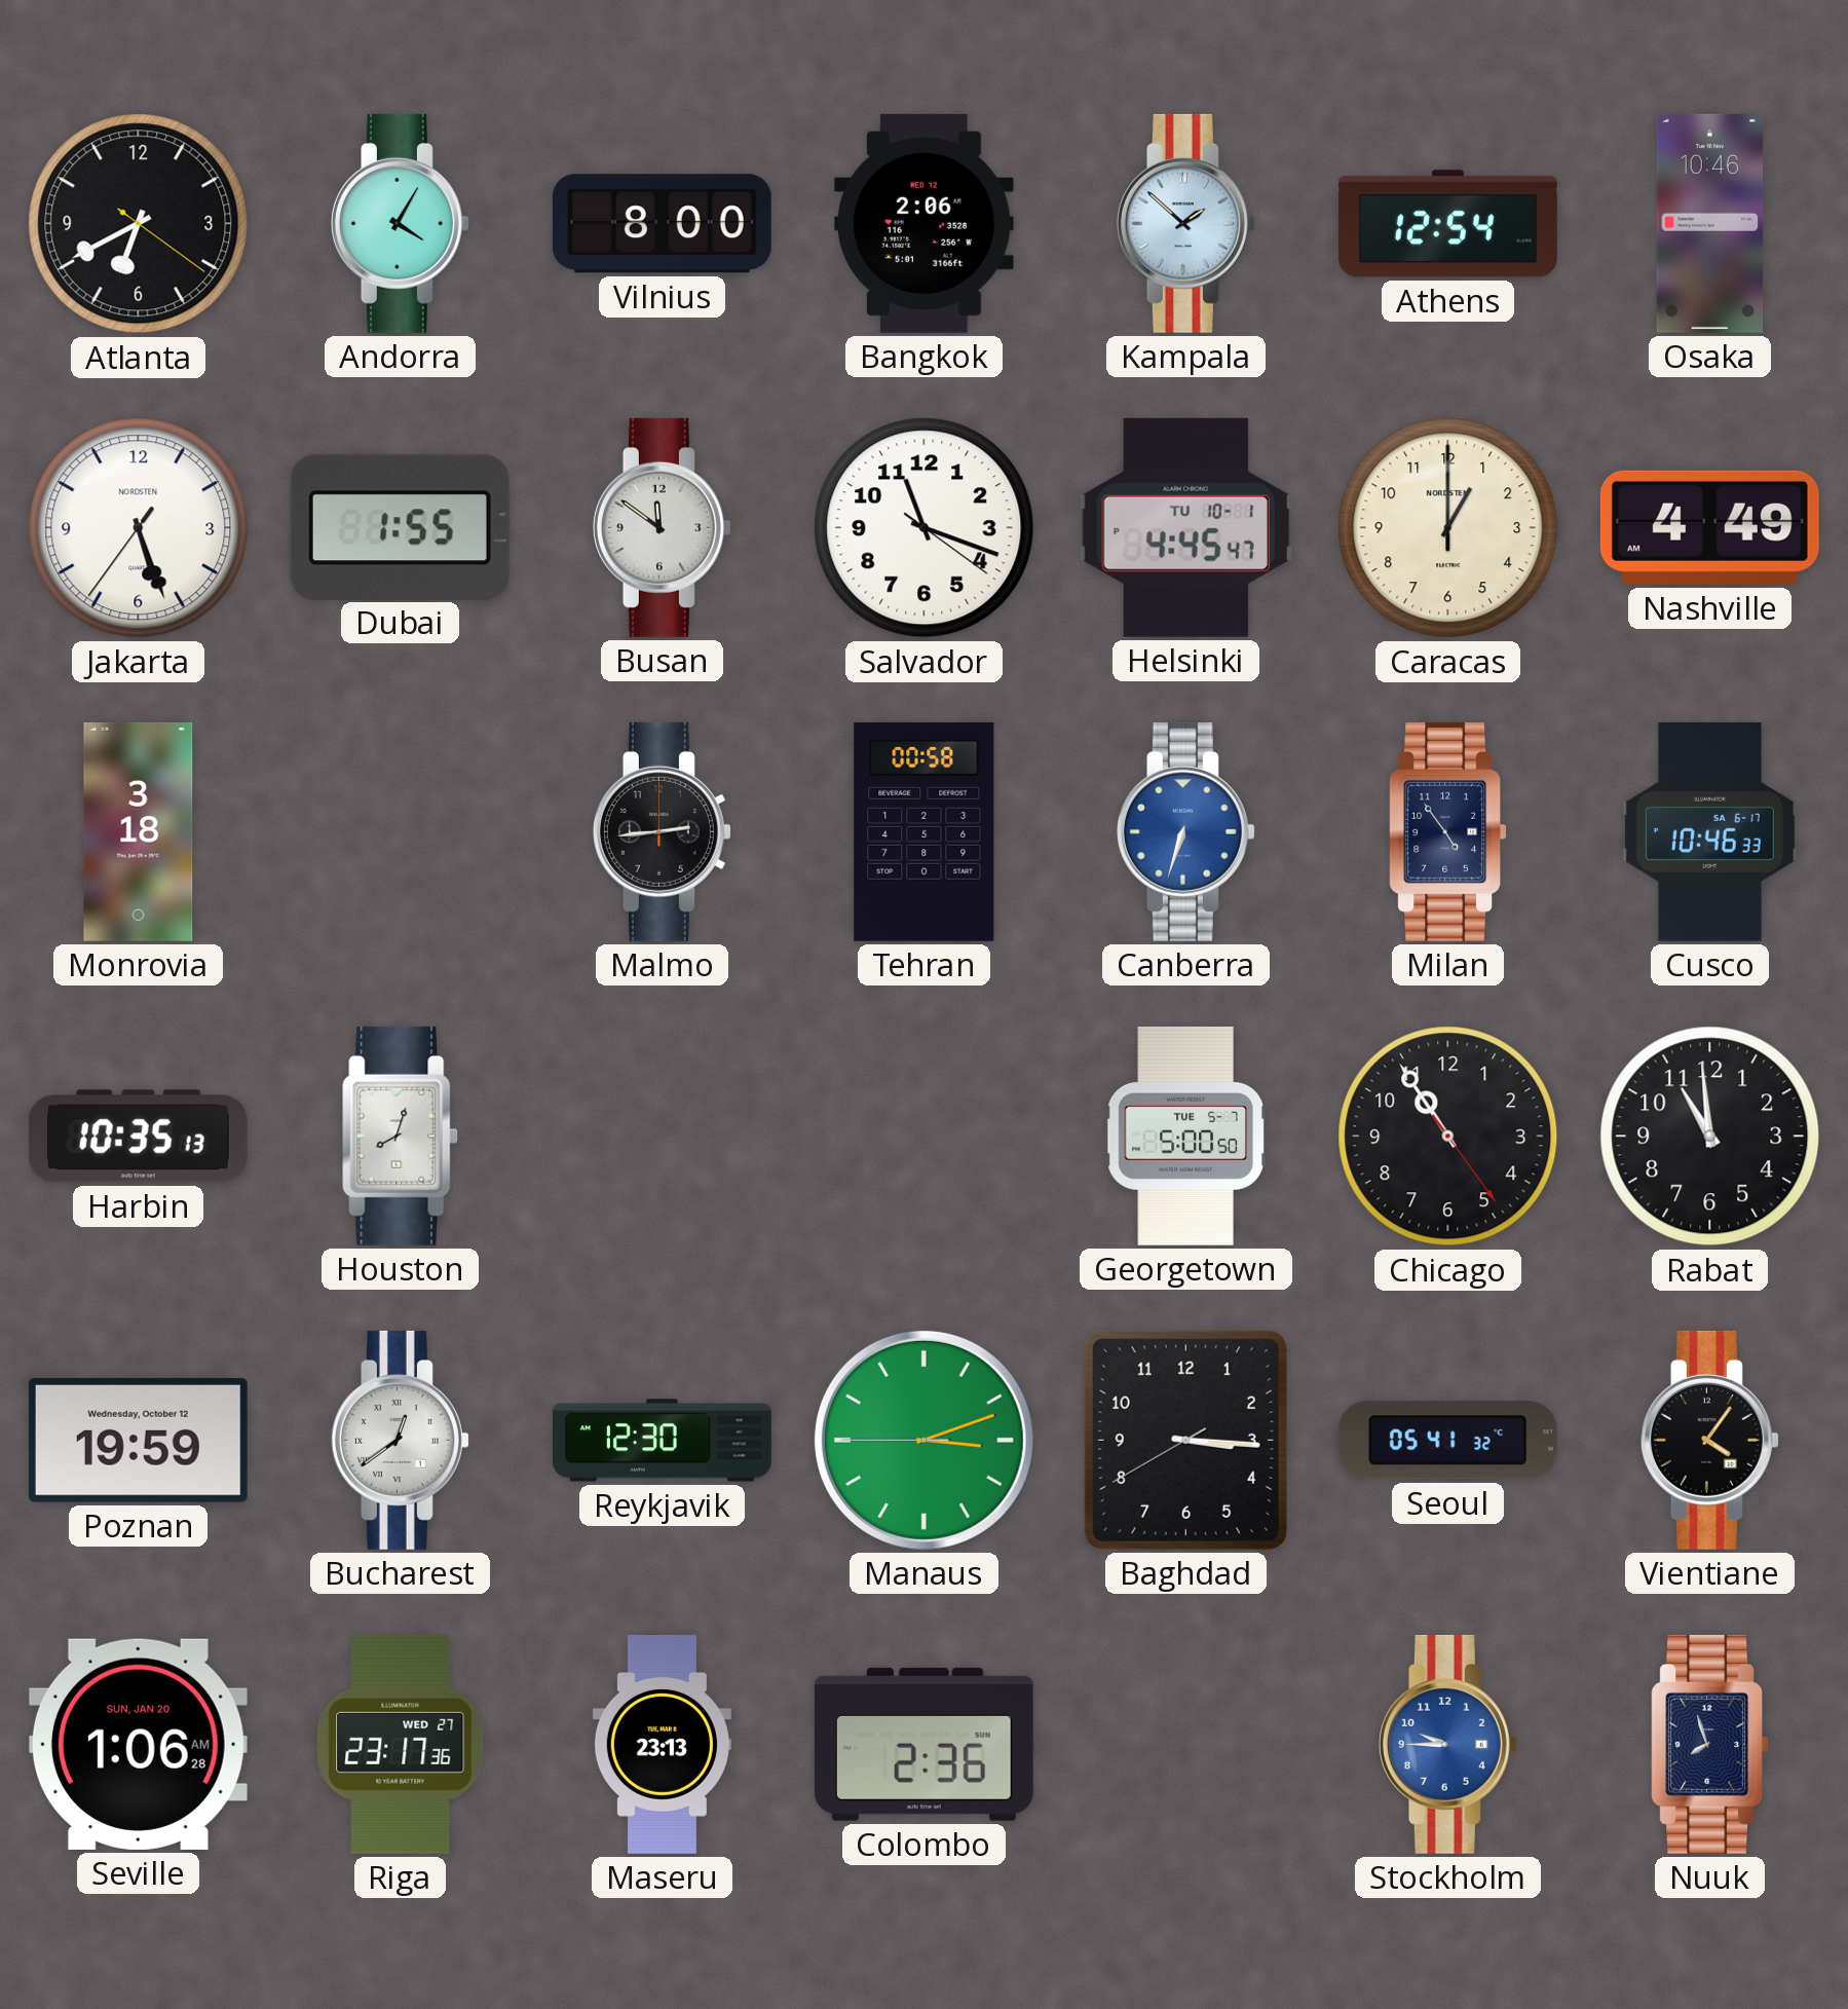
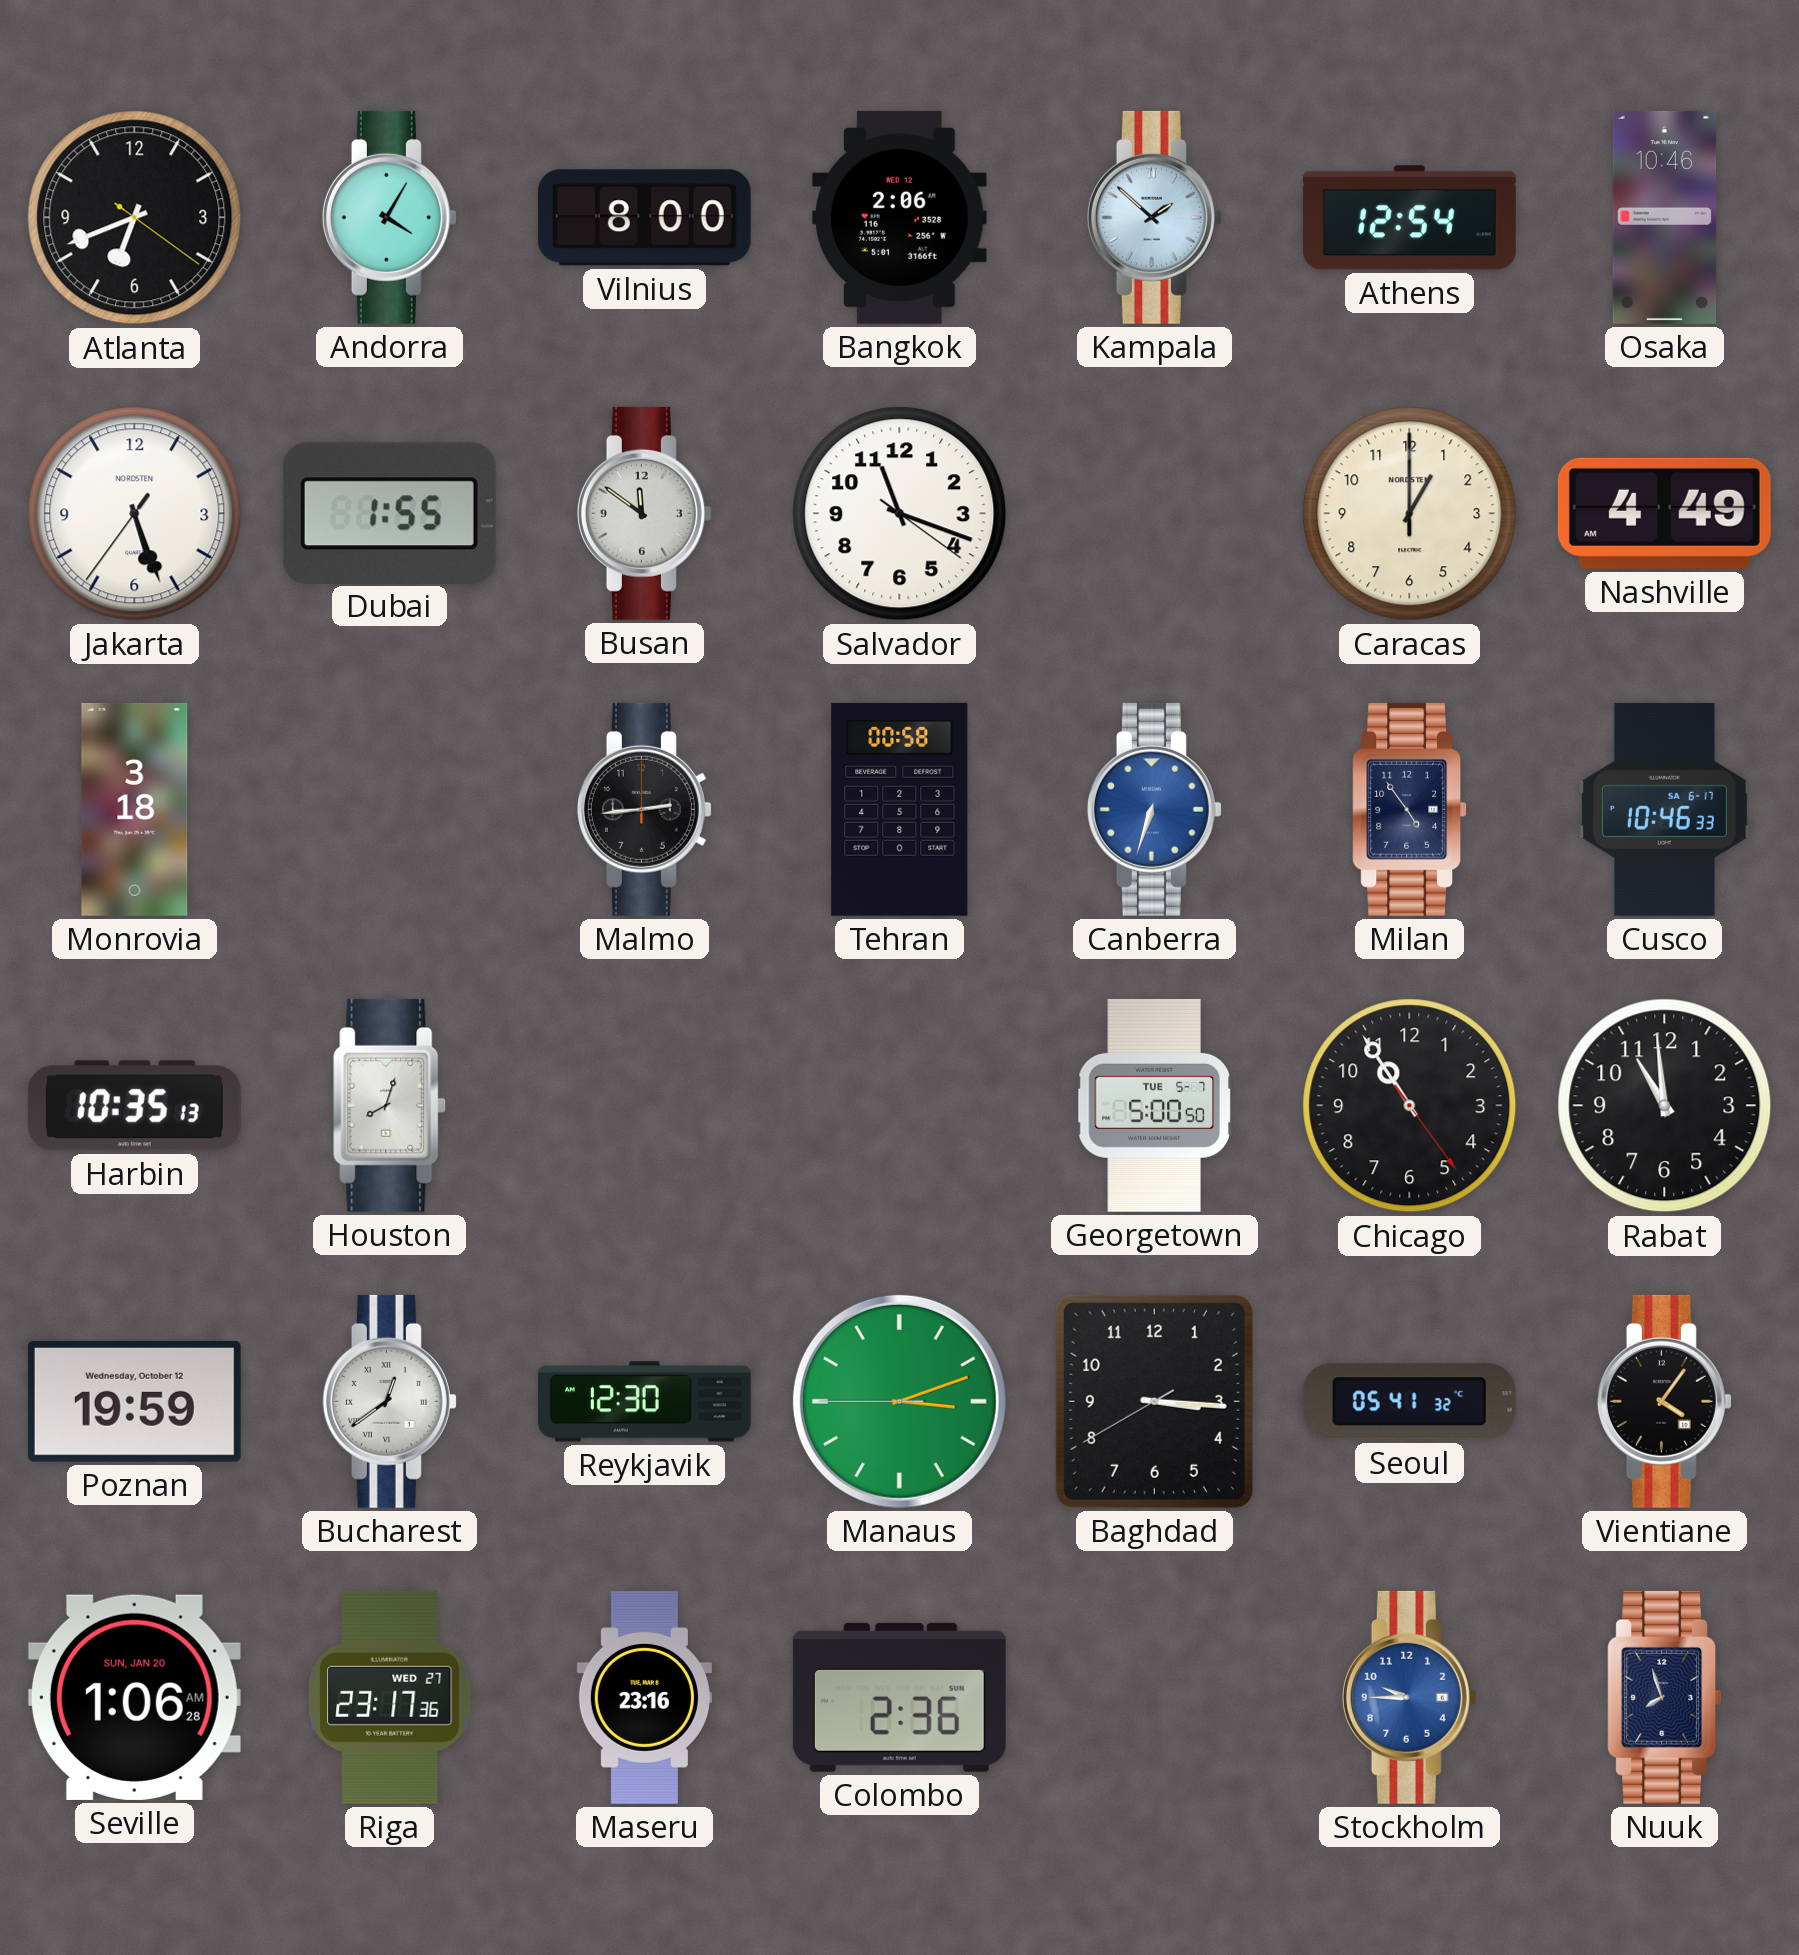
Atlanta: 6:40 -> 6:41
Helsinki: 4:45 -> none
Maseru: 23:13 -> 23:16
